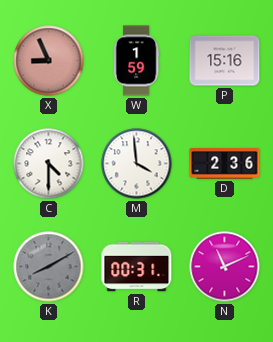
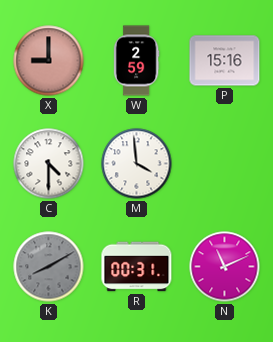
X: 8:56 -> 9:00
W: 1:59 -> 2:59
D: 2:36 -> none
